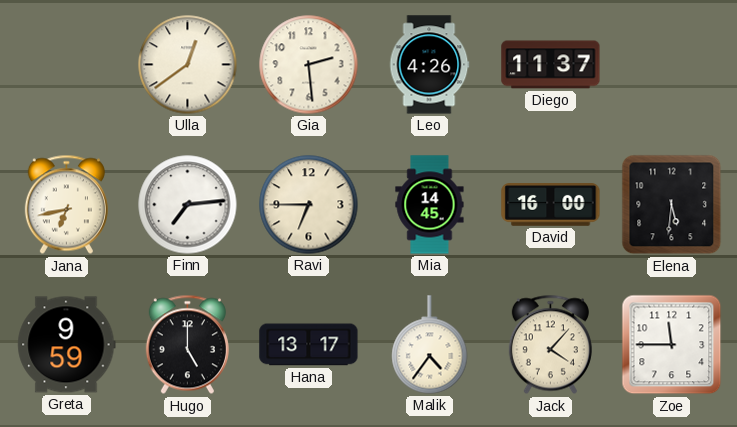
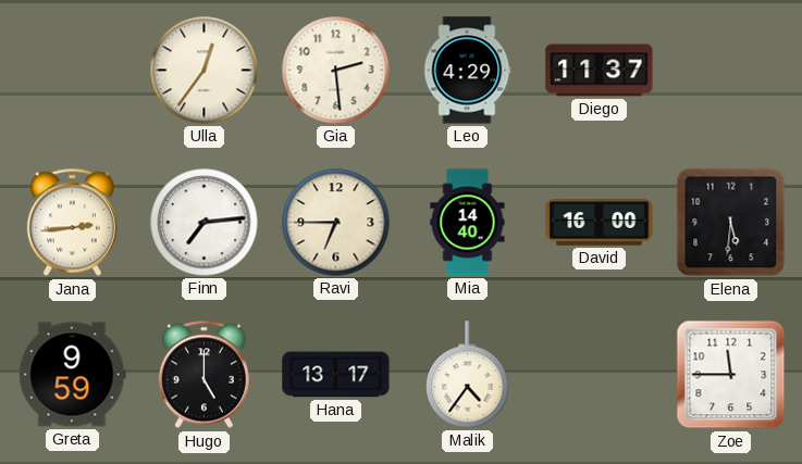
Ulla: 12:39 -> 12:36
Leo: 4:26 -> 4:29
Jana: 6:43 -> 2:44
Mia: 14:45 -> 14:40
Jack: 4:07 -> none
